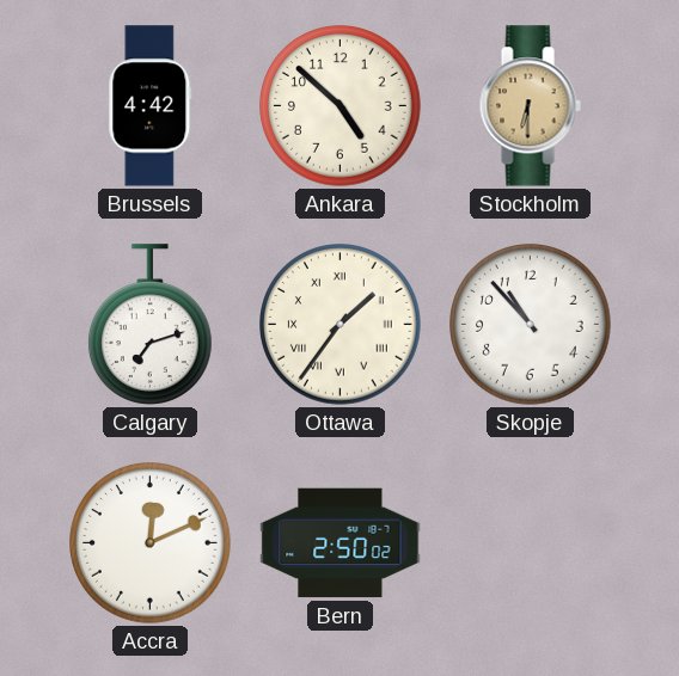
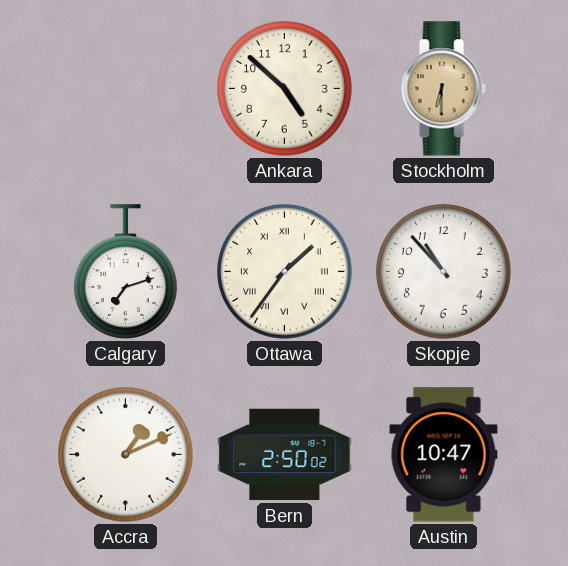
Brussels: 4:42 -> none
Accra: 12:11 -> 1:11
Austin: none -> 10:47
